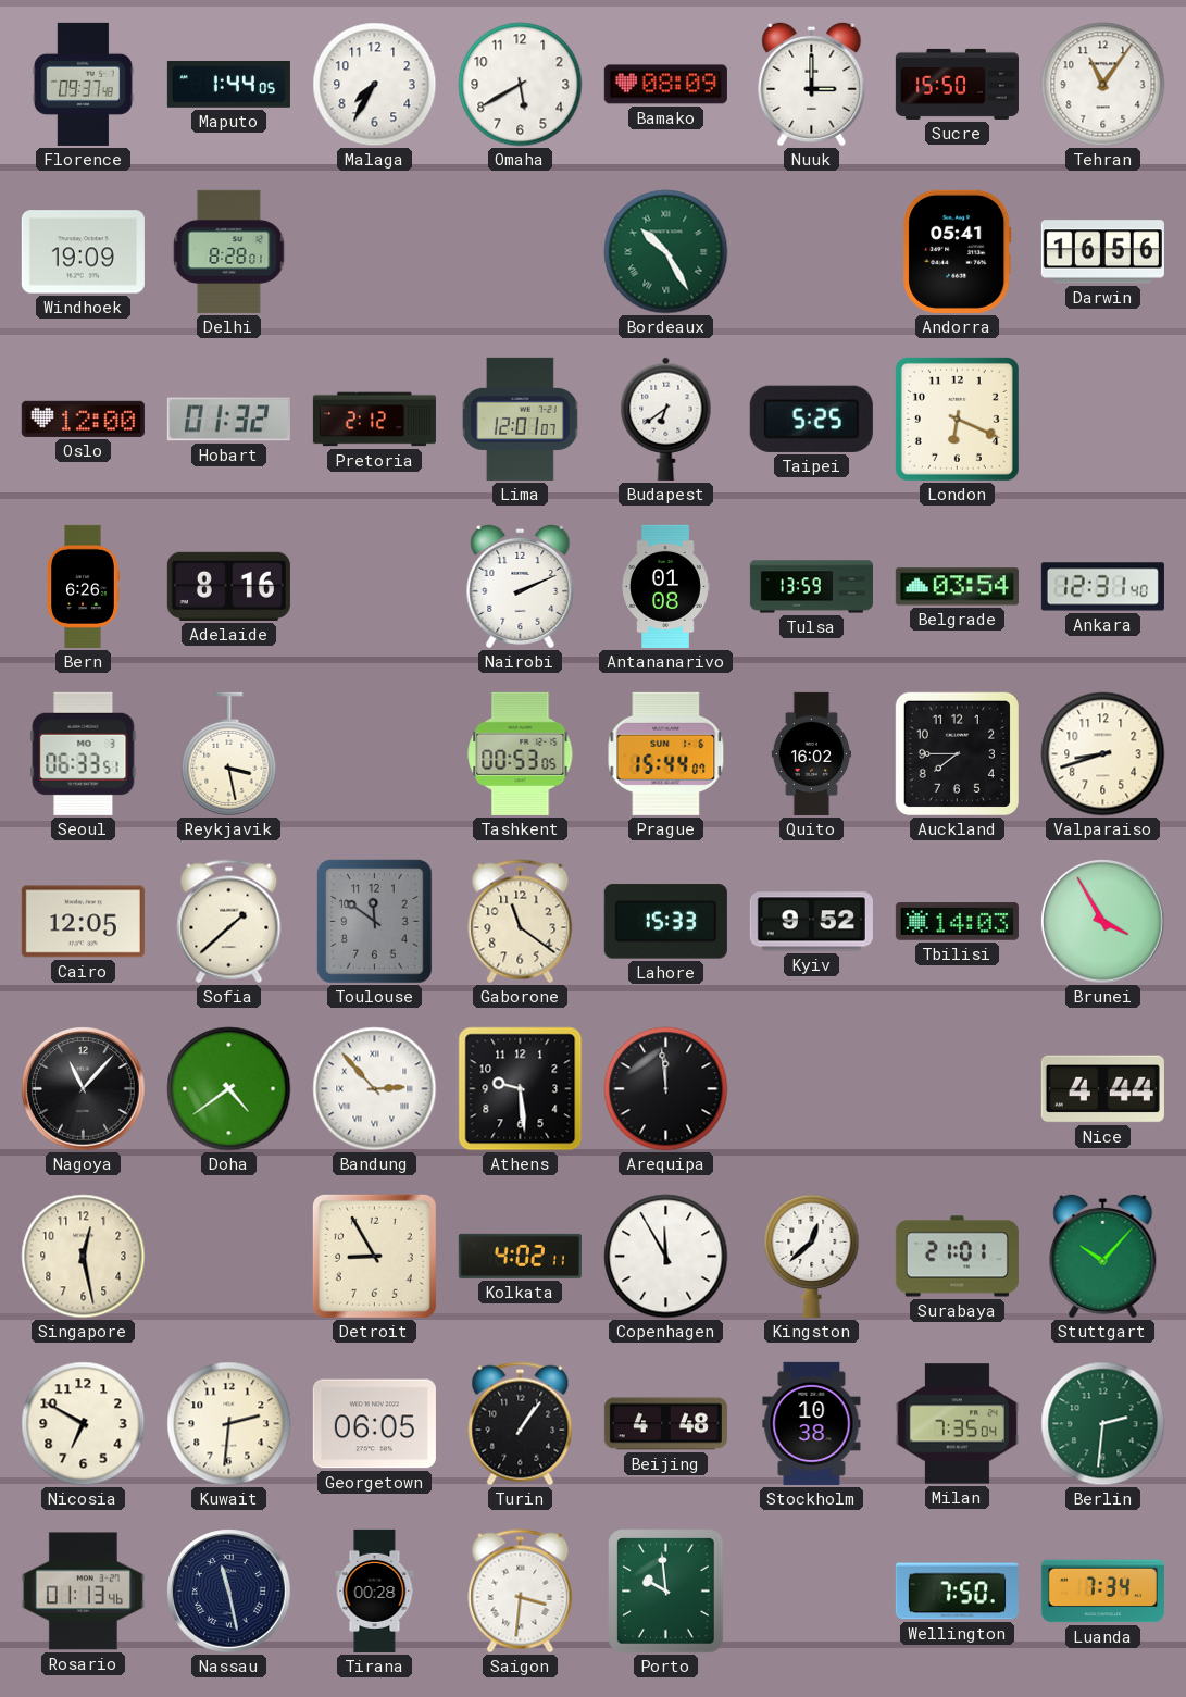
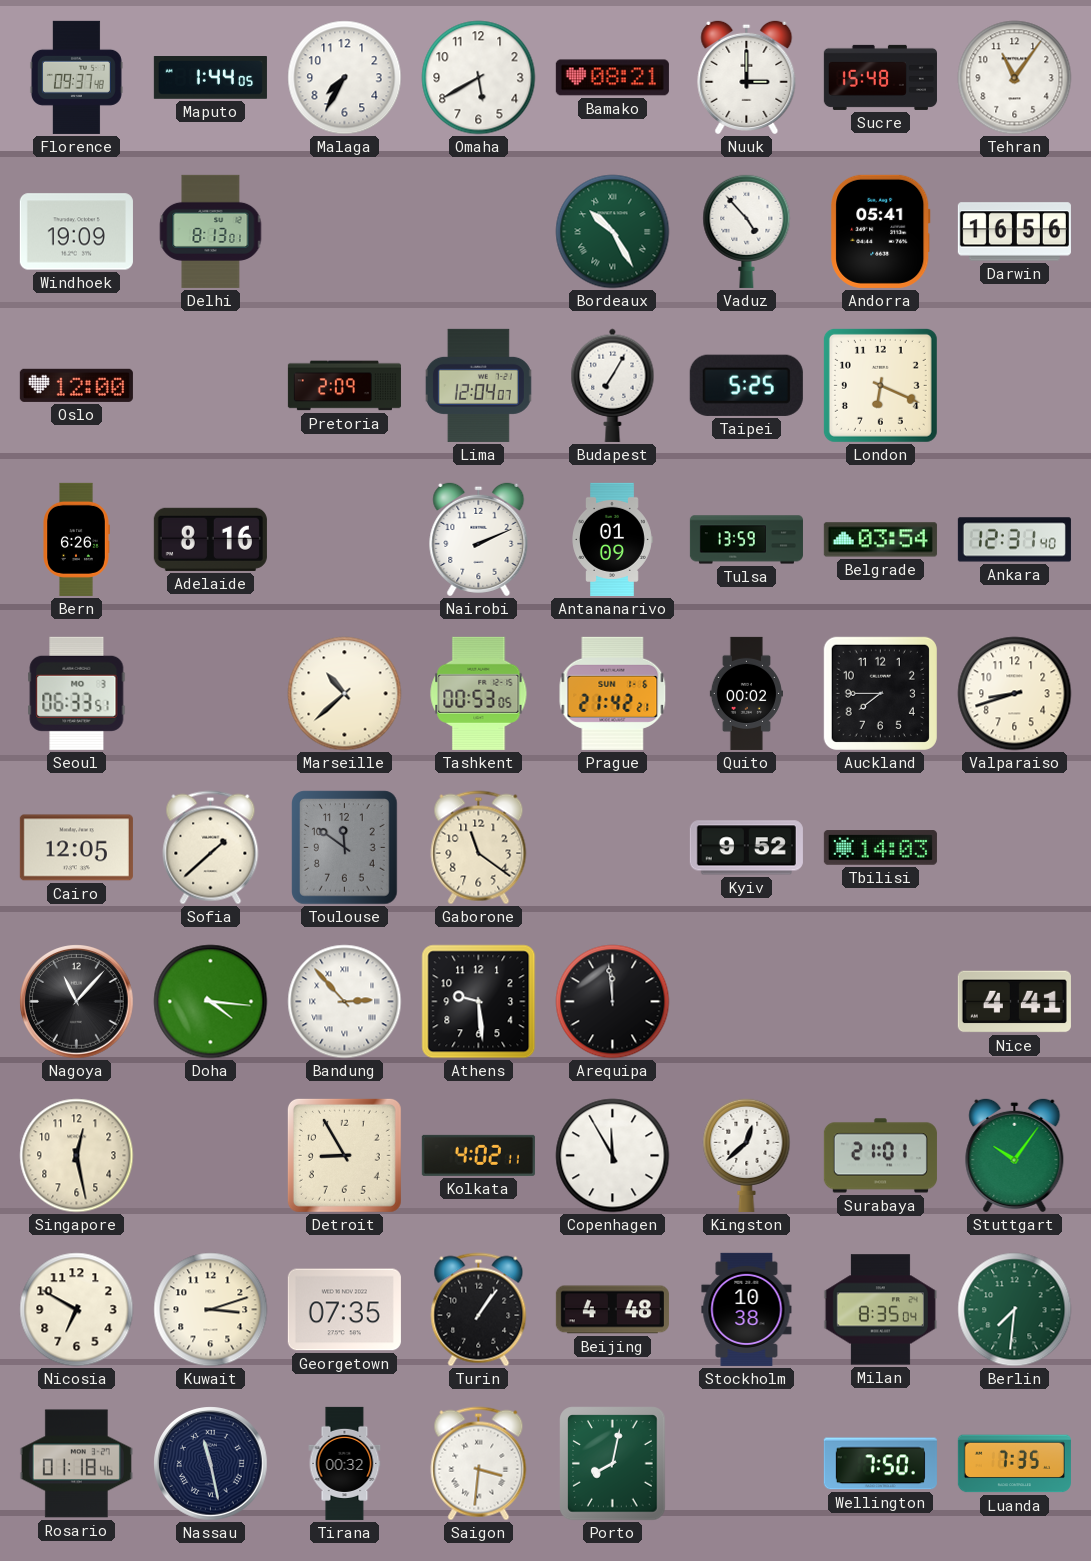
Bamako: 08:09 -> 08:21
Sucre: 15:50 -> 15:48
Delhi: 8:28 -> 8:13
Vaduz: none -> 4:53
Hobart: 01:32 -> none
Pretoria: 2:12 -> 2:09
Lima: 12:01 -> 12:04
Budapest: 6:39 -> 7:05
Antananarivo: 01:08 -> 01:09
Reykjavik: 3:28 -> none
Marseille: none -> 10:38
Prague: 15:44 -> 21:42
Quito: 16:02 -> 00:02
Lahore: 15:33 -> none
Brunei: 3:55 -> none
Doha: 4:39 -> 4:16
Nice: 4:44 -> 4:41
Stuttgart: 10:07 -> 10:06
Kuwait: 2:31 -> 3:12
Georgetown: 06:05 -> 07:35
Milan: 7:35 -> 8:35
Berlin: 2:31 -> 7:31
Rosario: 01:13 -> 01:18
Tirana: 00:28 -> 00:32
Porto: 9:59 -> 8:02
Luanda: 7:34 -> 7:35
